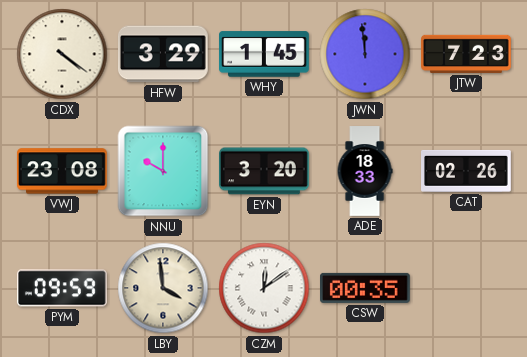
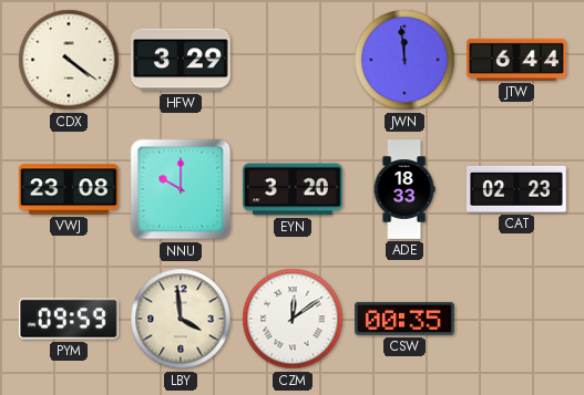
WHY: 1:45 -> none
JTW: 7:23 -> 6:44
CAT: 02:26 -> 02:23
